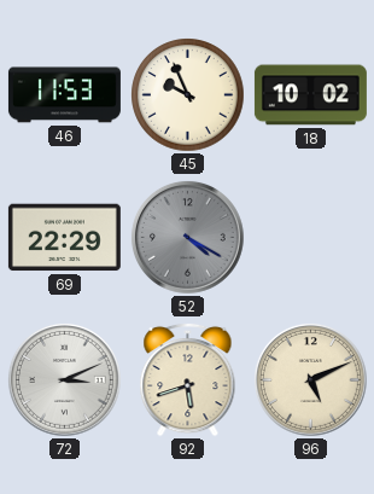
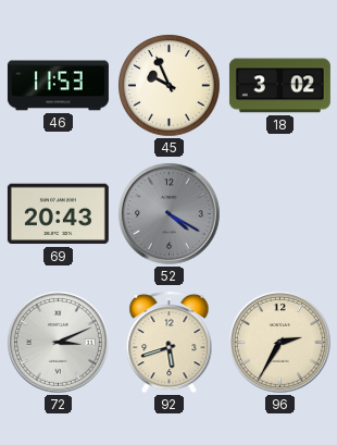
18: 10:02 -> 3:02
69: 22:29 -> 20:43
96: 5:11 -> 2:35
